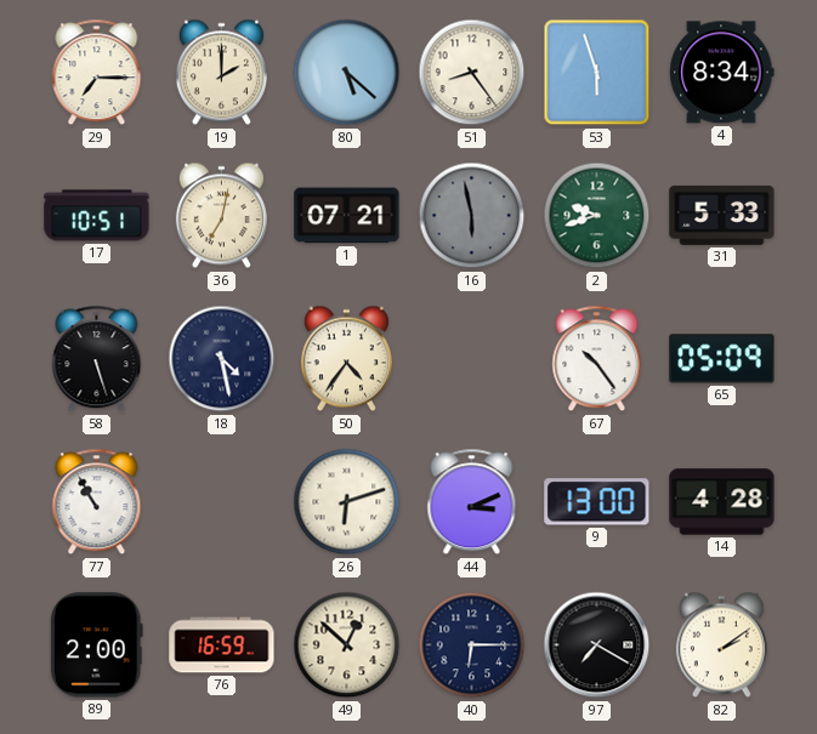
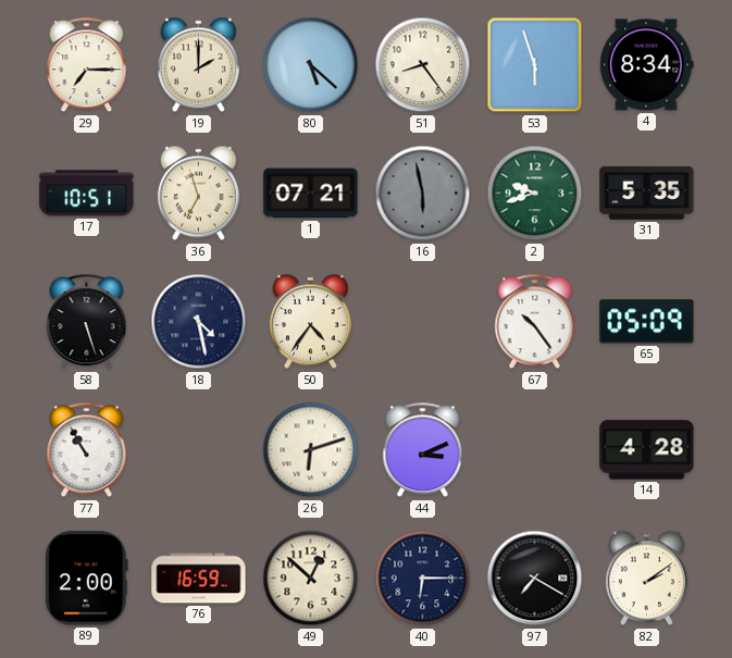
36: 7:02 -> 6:57
31: 5:33 -> 5:35
9: 13:00 -> none
